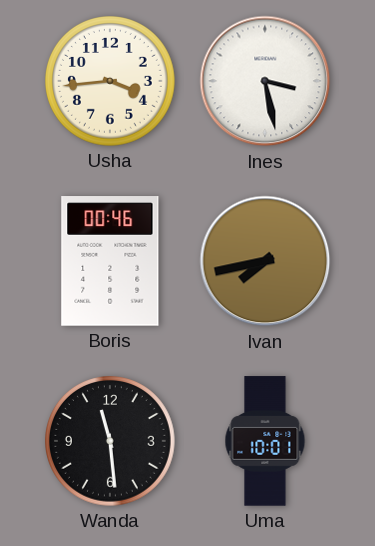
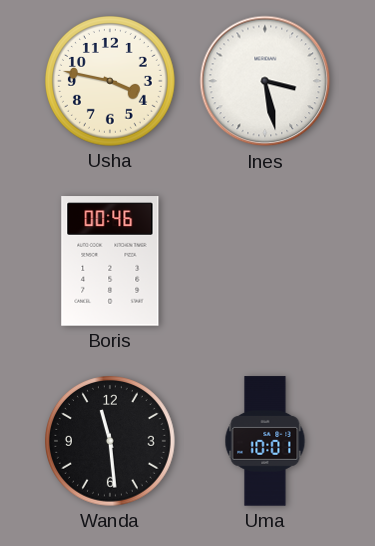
Usha: 3:44 -> 3:47
Ivan: 7:43 -> none
